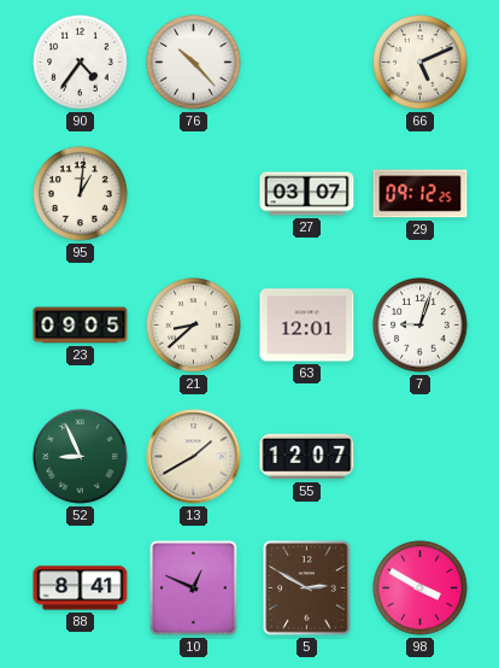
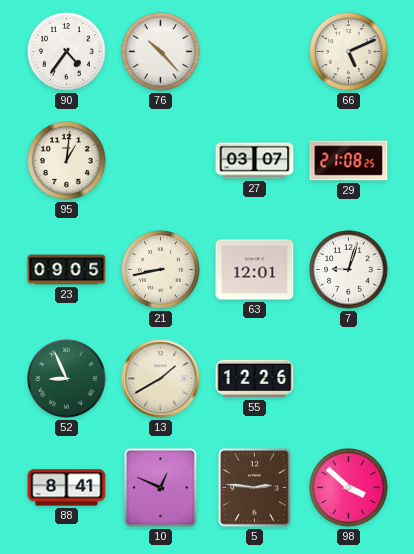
29: 09:12 -> 21:08
21: 8:38 -> 8:43
55: 12:07 -> 12:26
5: 2:50 -> 2:46
98: 3:50 -> 3:52
